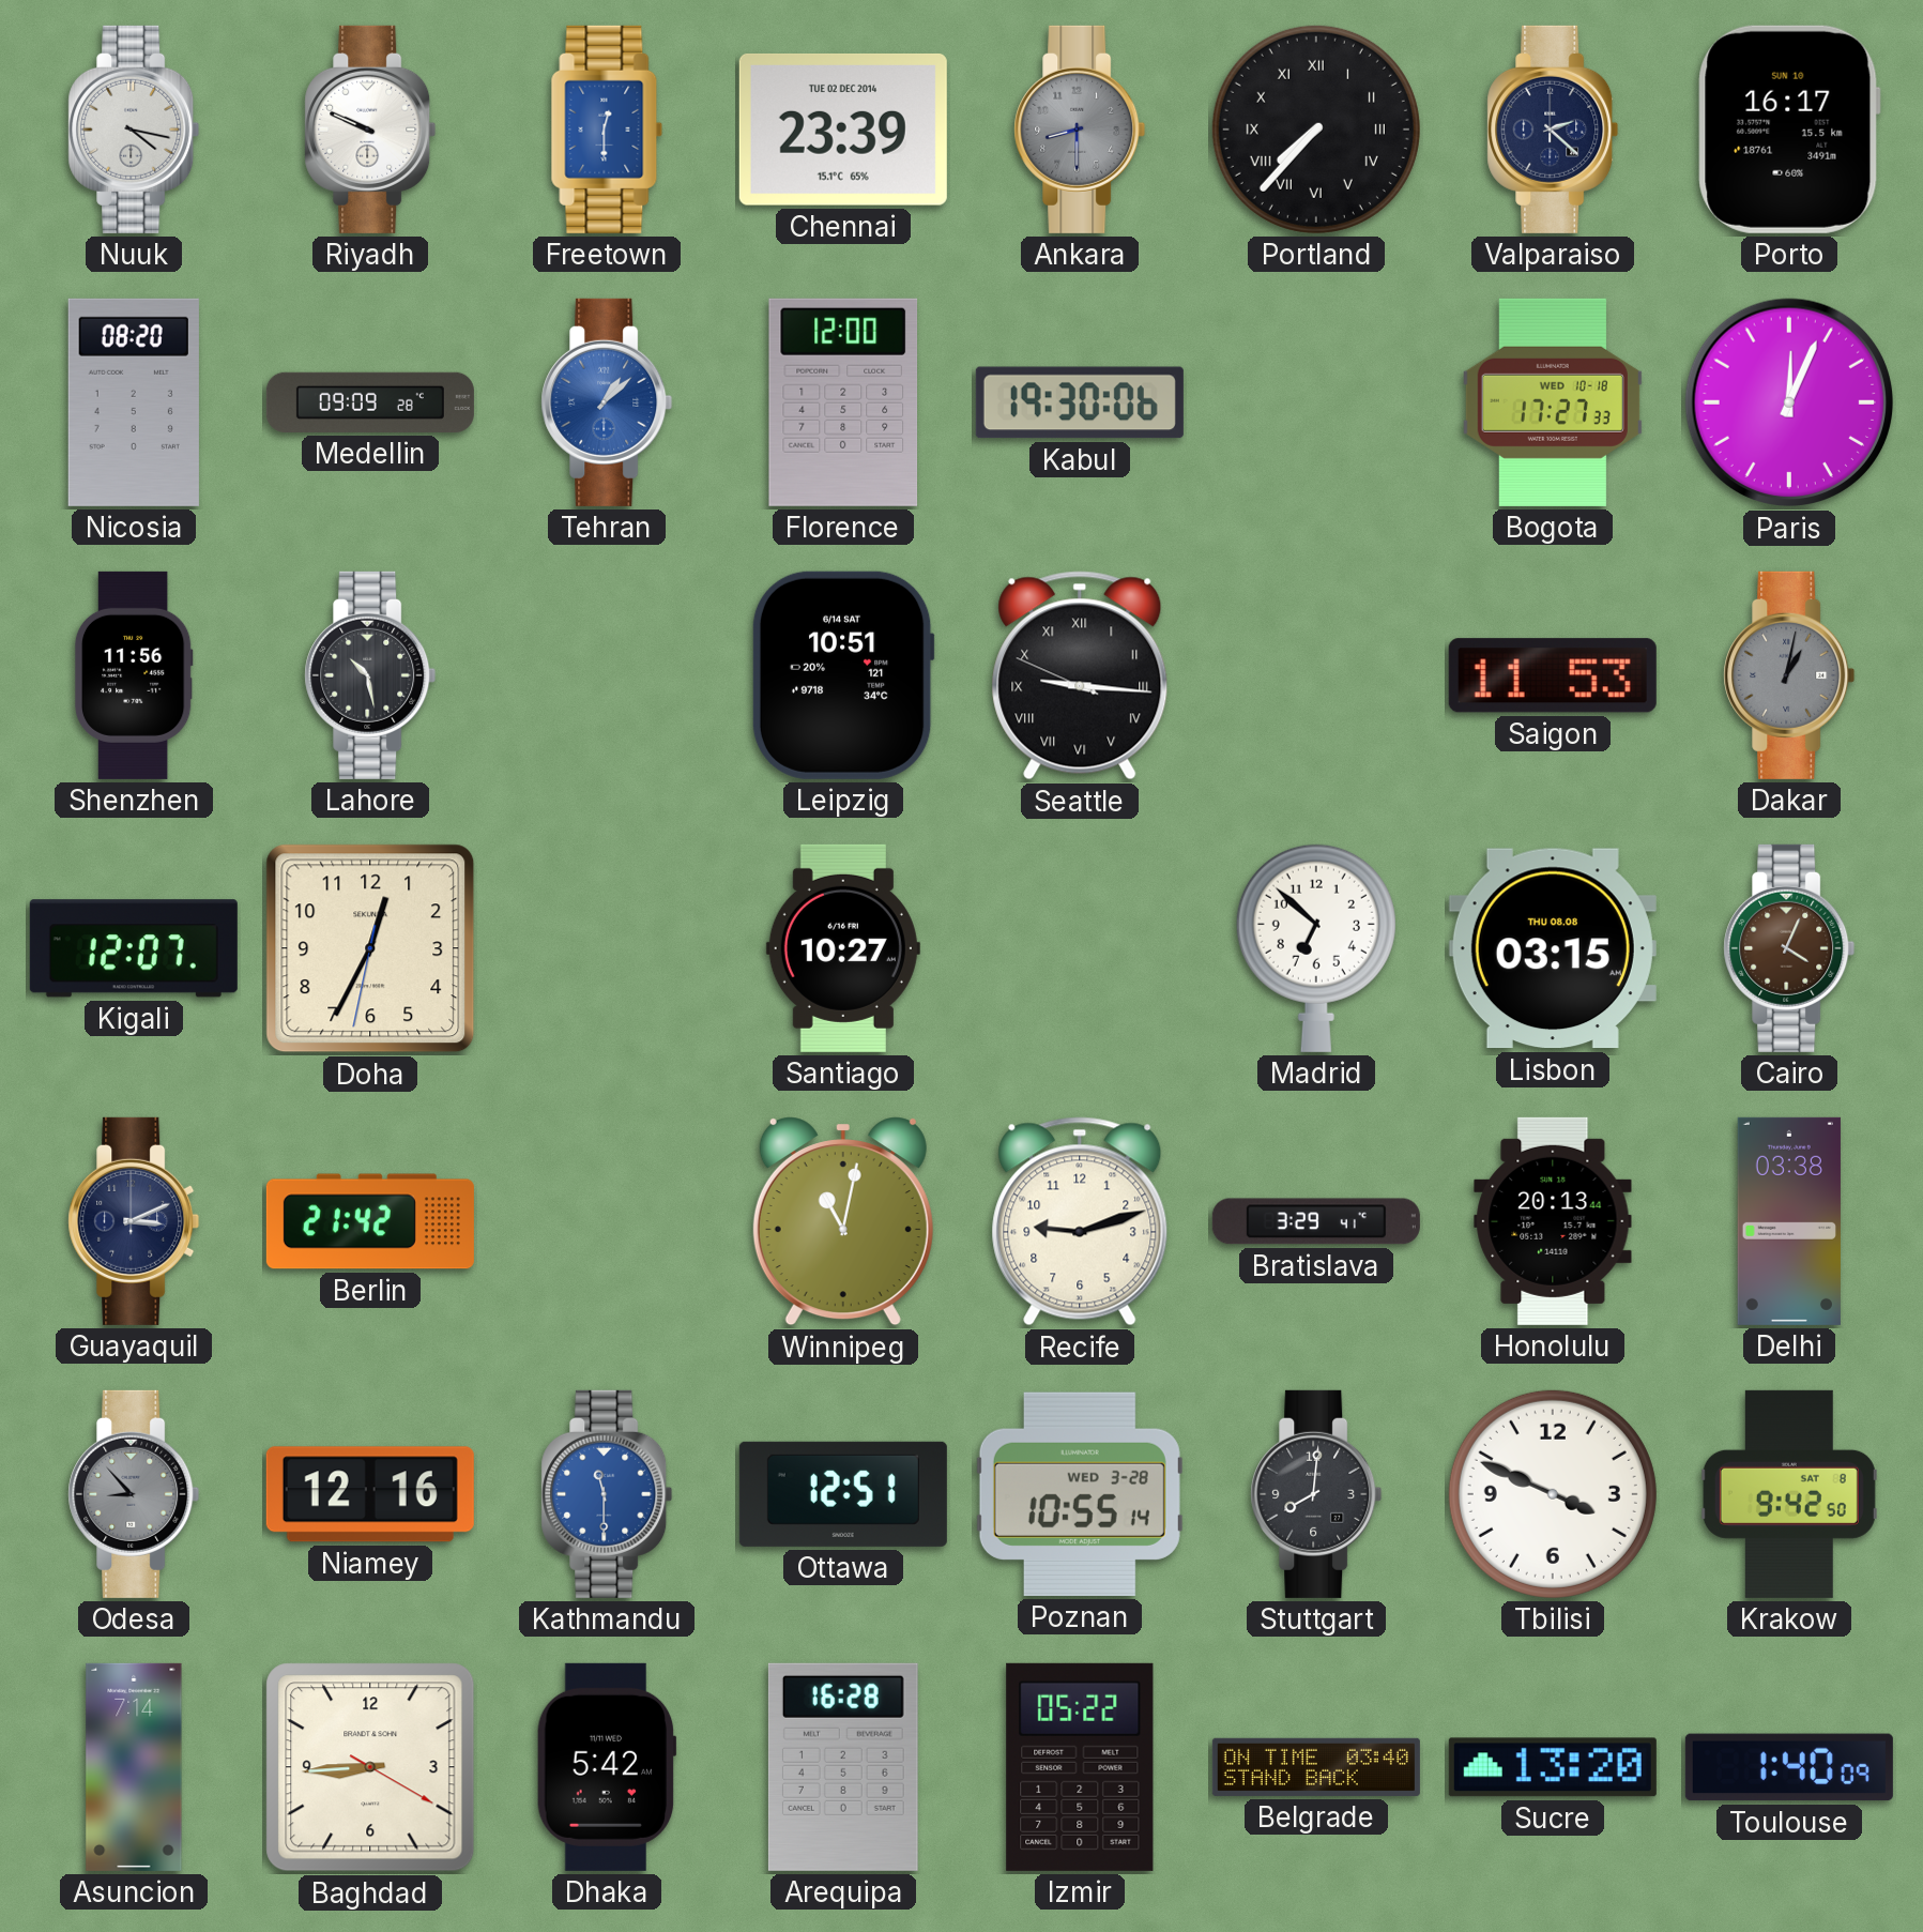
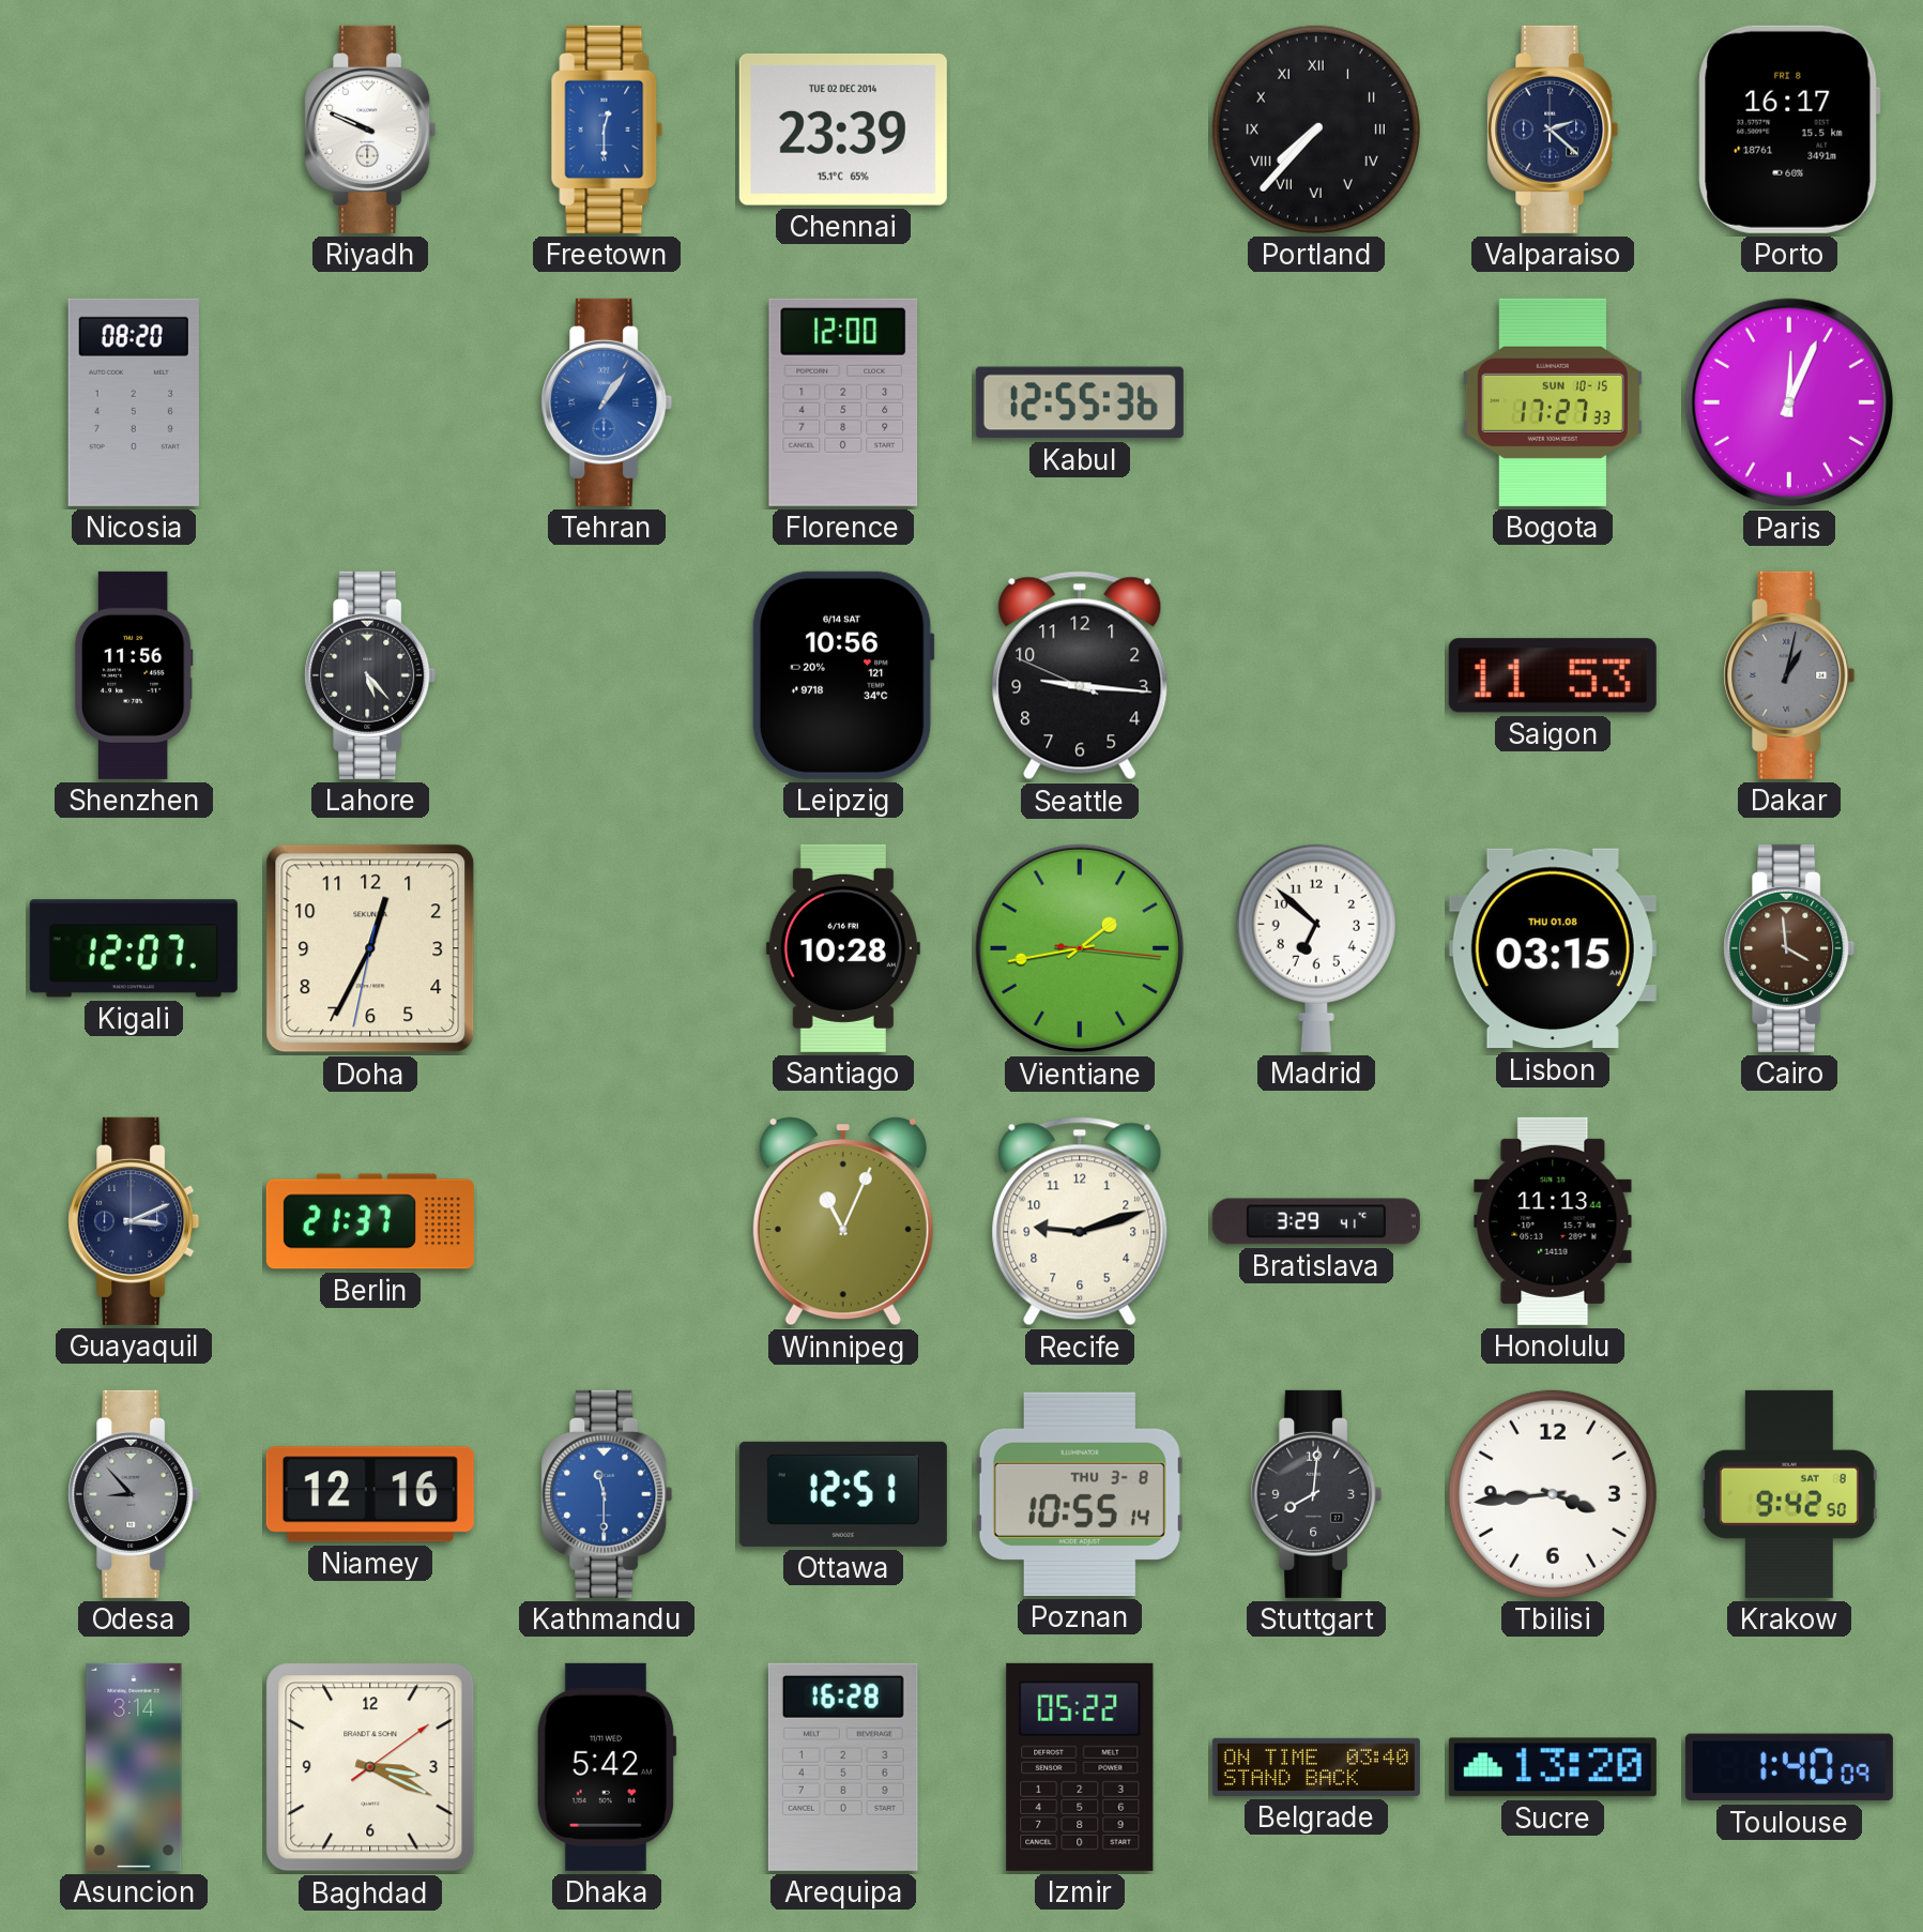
Nuuk: 4:17 -> none
Ankara: 8:30 -> none
Porto date: SUN 10 -> FRI 8
Medellin: 09:09 -> none
Tehran: 1:08 -> 1:06
Kabul: 19:30 -> 12:55
Bogota date: WED 10-18 -> SUN 10-15
Lahore: 10:28 -> 5:23
Leipzig: 10:51 -> 10:56
Seattle numerals: Roman -> Arabic
Santiago: 10:27 -> 10:28
Vientiane: none -> 1:43
Lisbon date: THU 08.08 -> THU 01.08
Cairo: 4:04 -> 3:59
Berlin: 21:42 -> 21:37
Winnipeg: 11:02 -> 11:04
Honolulu: 20:13 -> 11:13
Delhi: 03:38 -> none
Poznan date: WED 3-28 -> THU 3-8
Tbilisi: 3:49 -> 3:44
Asuncion: 7:14 -> 3:14
Baghdad: 8:44 -> 3:19
